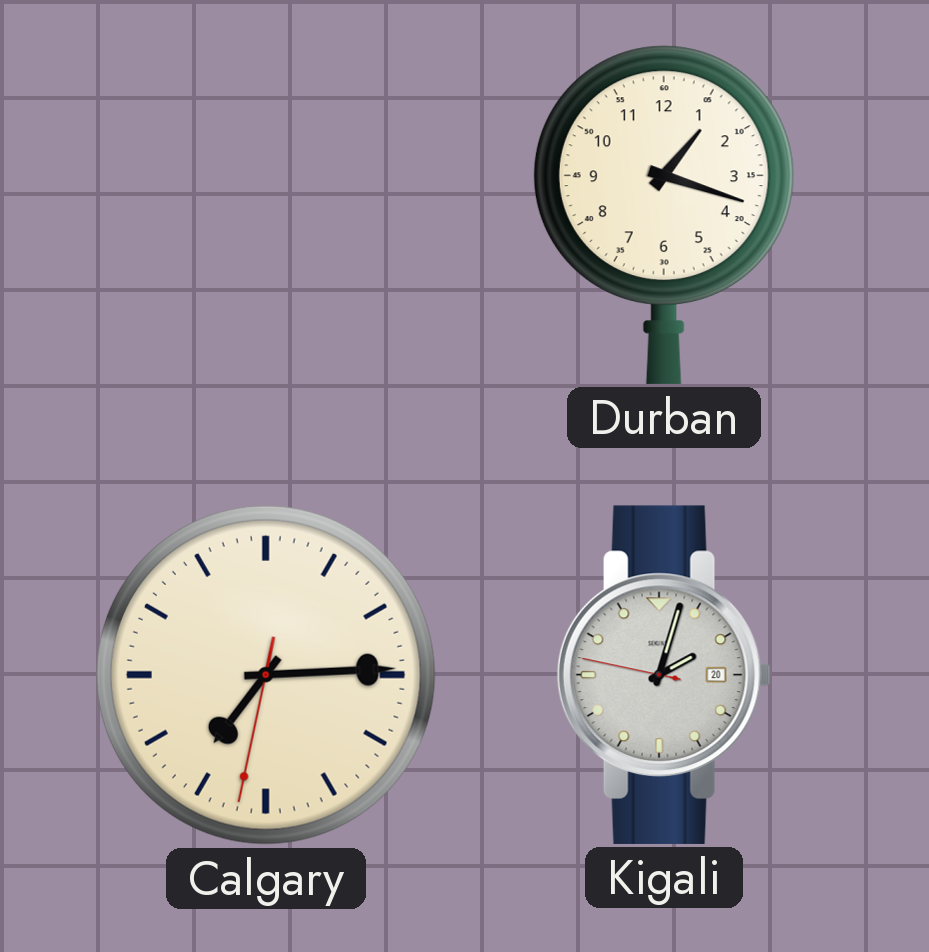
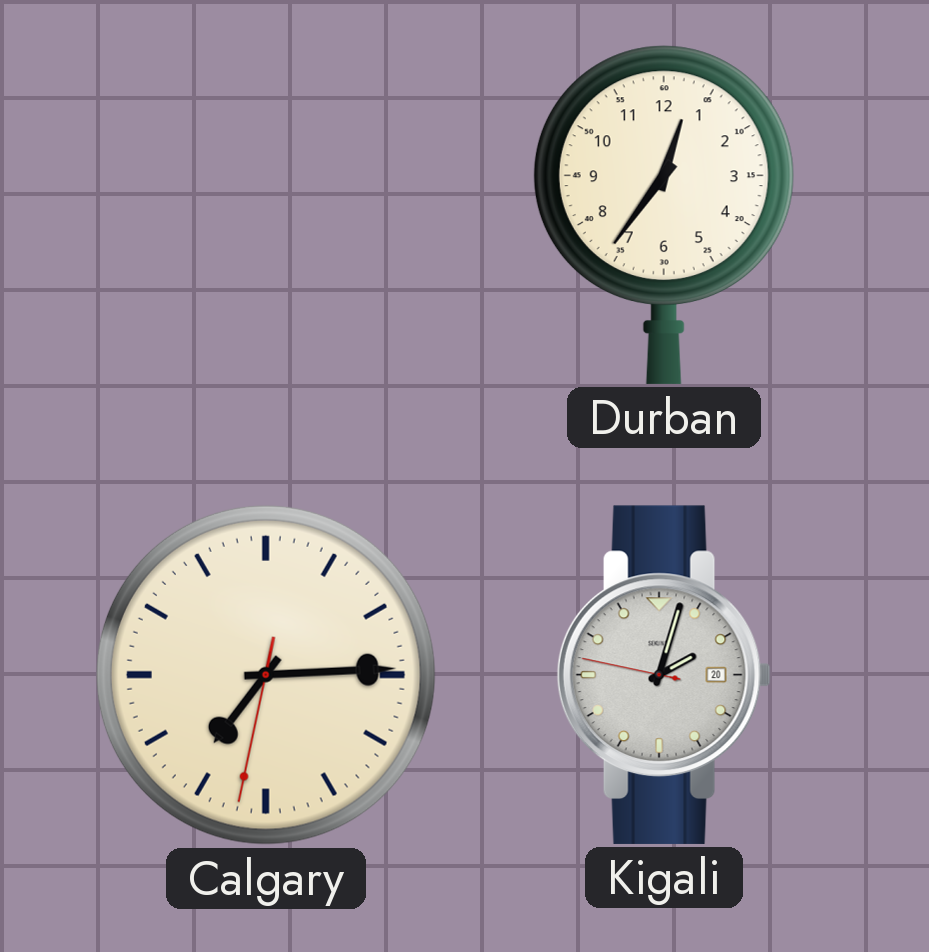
Durban: 1:18 -> 12:36
